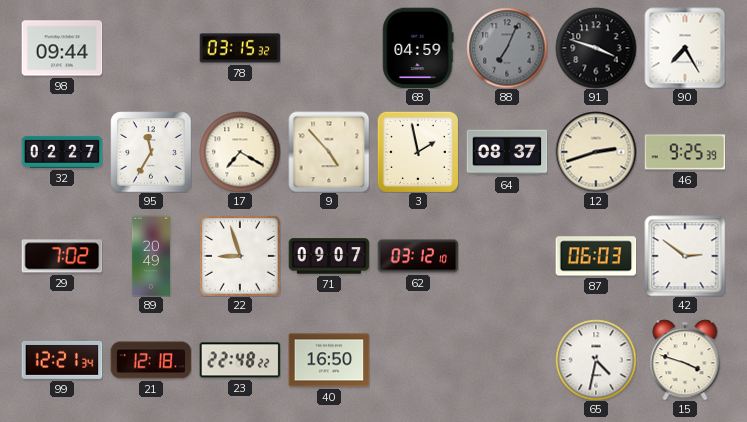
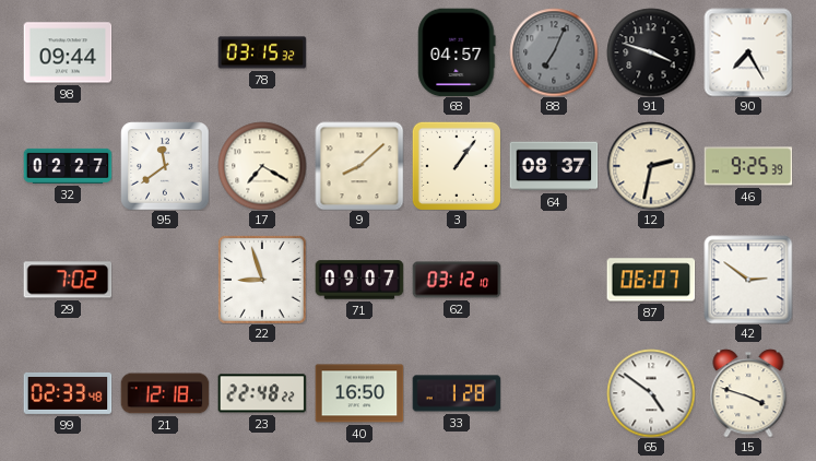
68: 04:59 -> 04:57
95: 11:35 -> 11:39
9: 4:53 -> 8:08
3: 1:58 -> 1:06
12: 2:42 -> 2:32
89: 20:49 -> none
87: 06:03 -> 06:07
99: 12:21 -> 02:33
33: none -> 1:28
65: 4:32 -> 4:51
